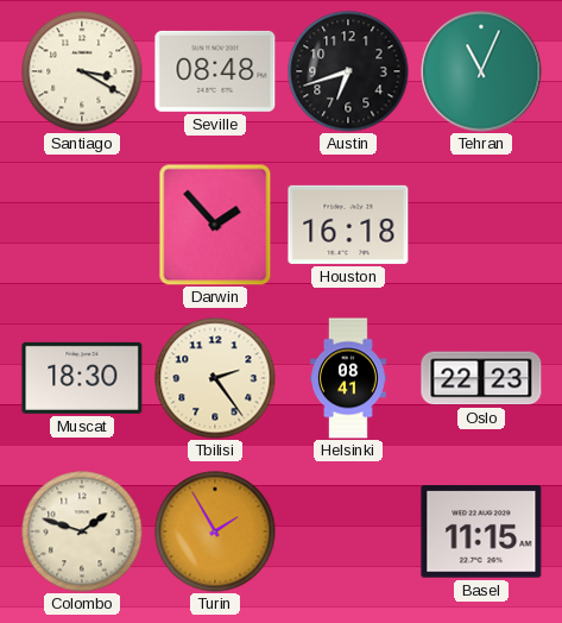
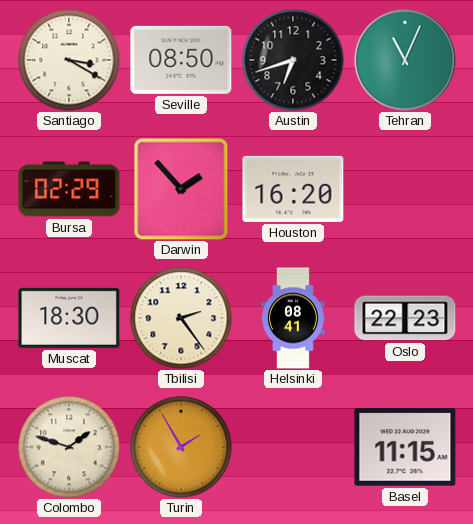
Seville: 08:48 -> 08:50
Bursa: none -> 02:29
Houston: 16:18 -> 16:20
